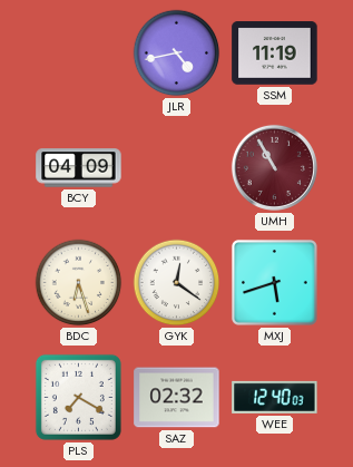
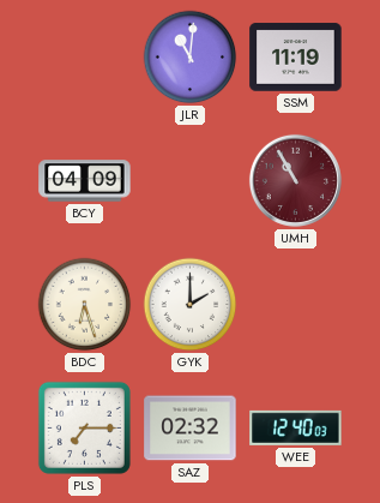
JLR: 4:43 -> 11:01
GYK: 12:21 -> 2:00
MXJ: 5:42 -> none
PLS: 7:20 -> 7:15
